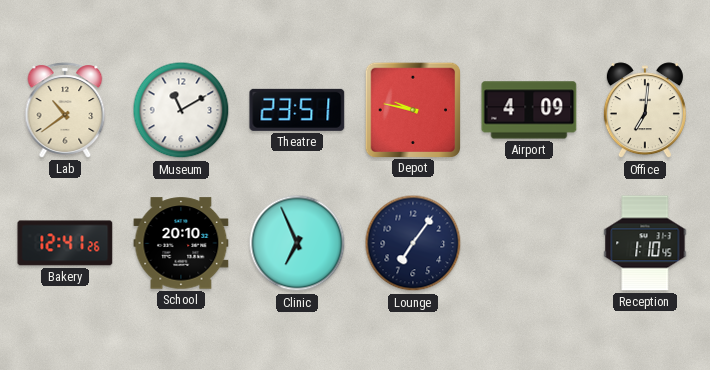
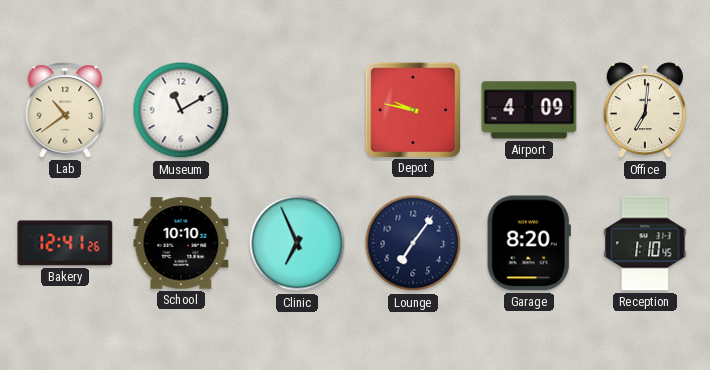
Theatre: 23:51 -> none
School: 20:10 -> 10:10
Garage: none -> 8:20
